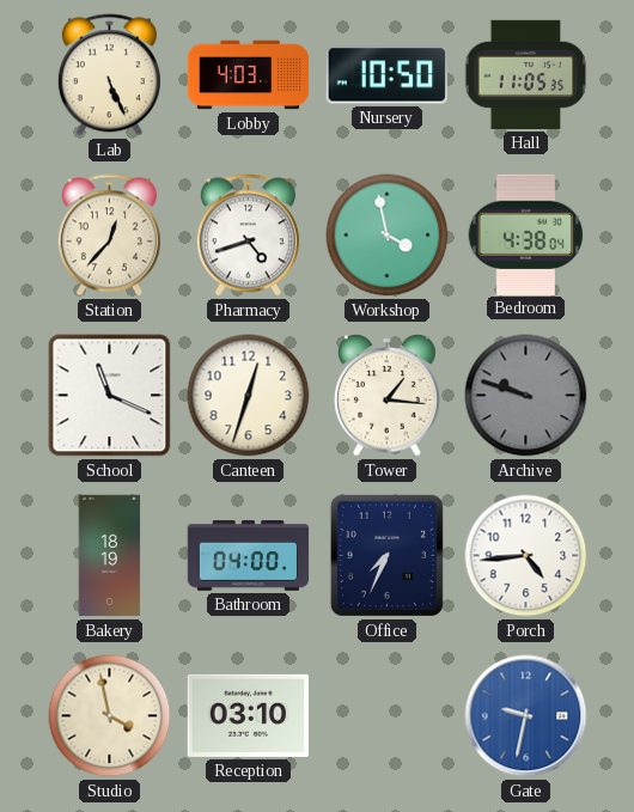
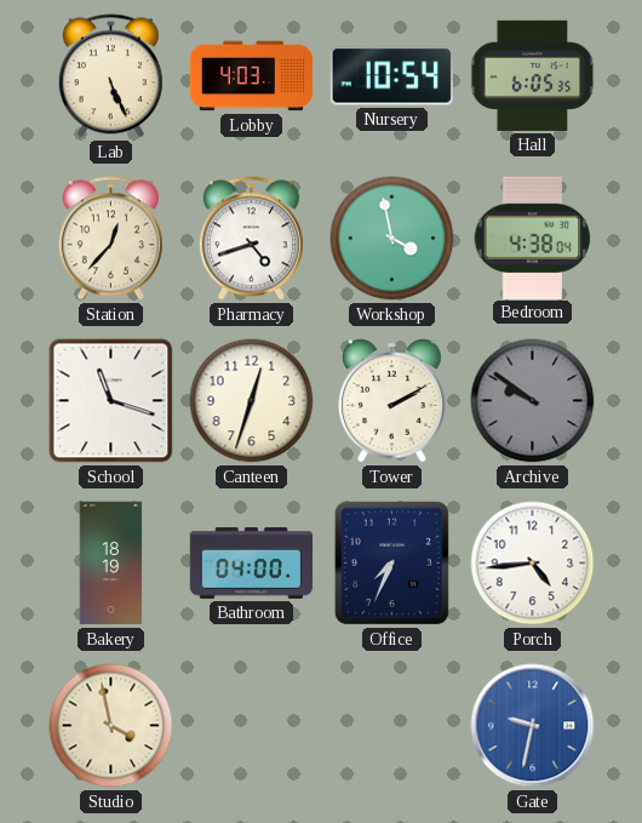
Nursery: 10:50 -> 10:54
Hall: 11:05 -> 6:05
School: 11:19 -> 11:18
Tower: 1:16 -> 2:10
Archive: 9:48 -> 9:51
Reception: 03:10 -> none
